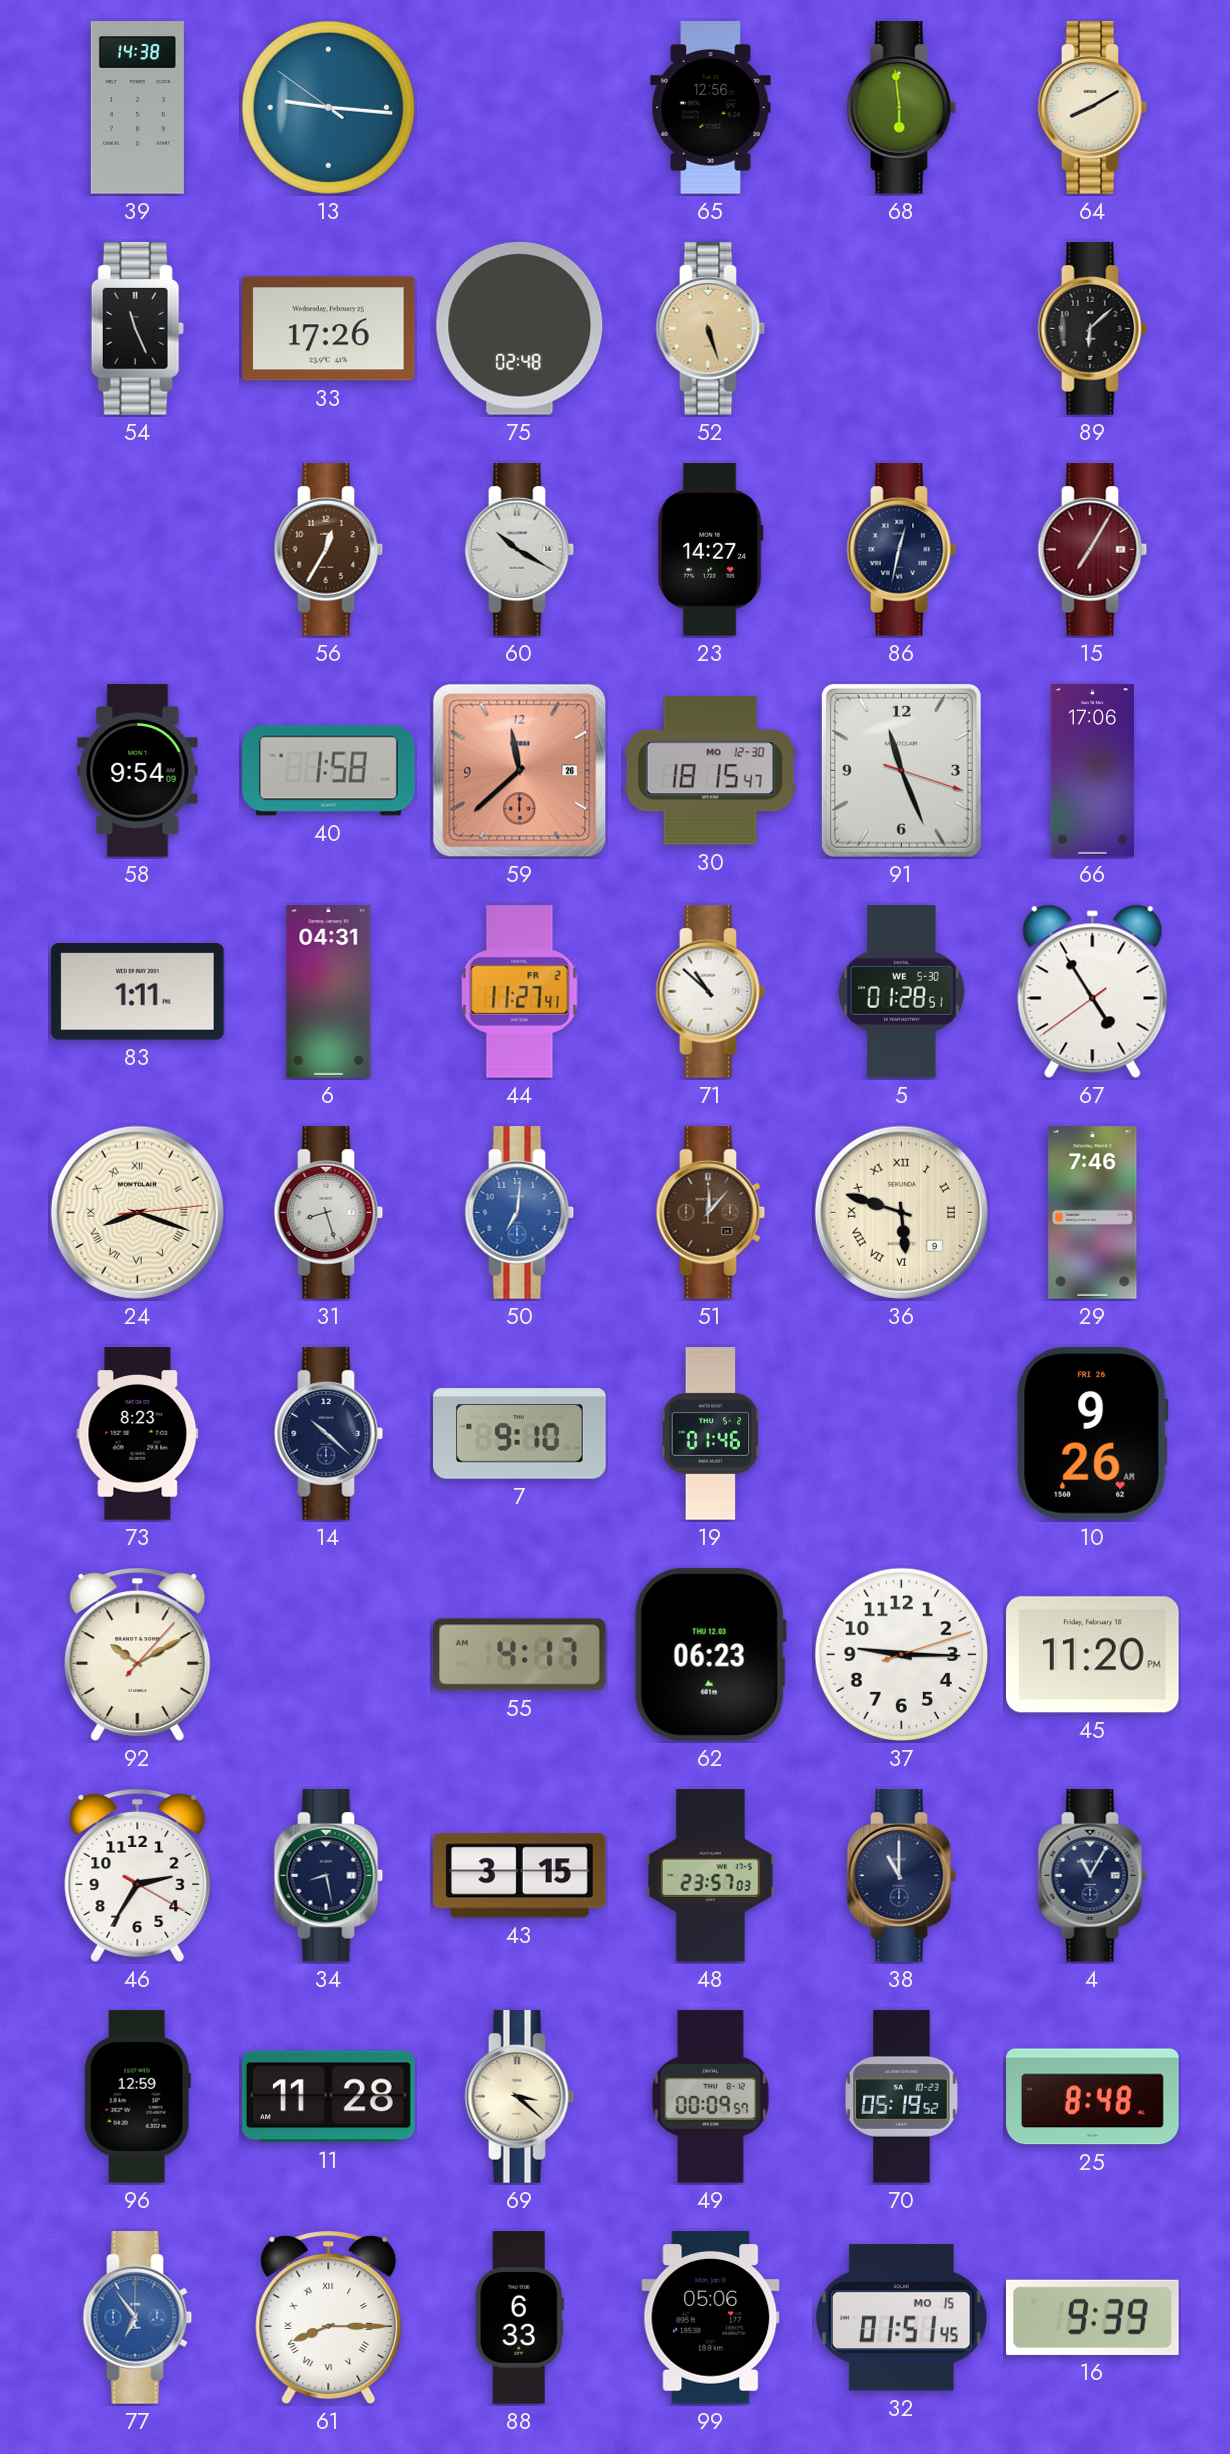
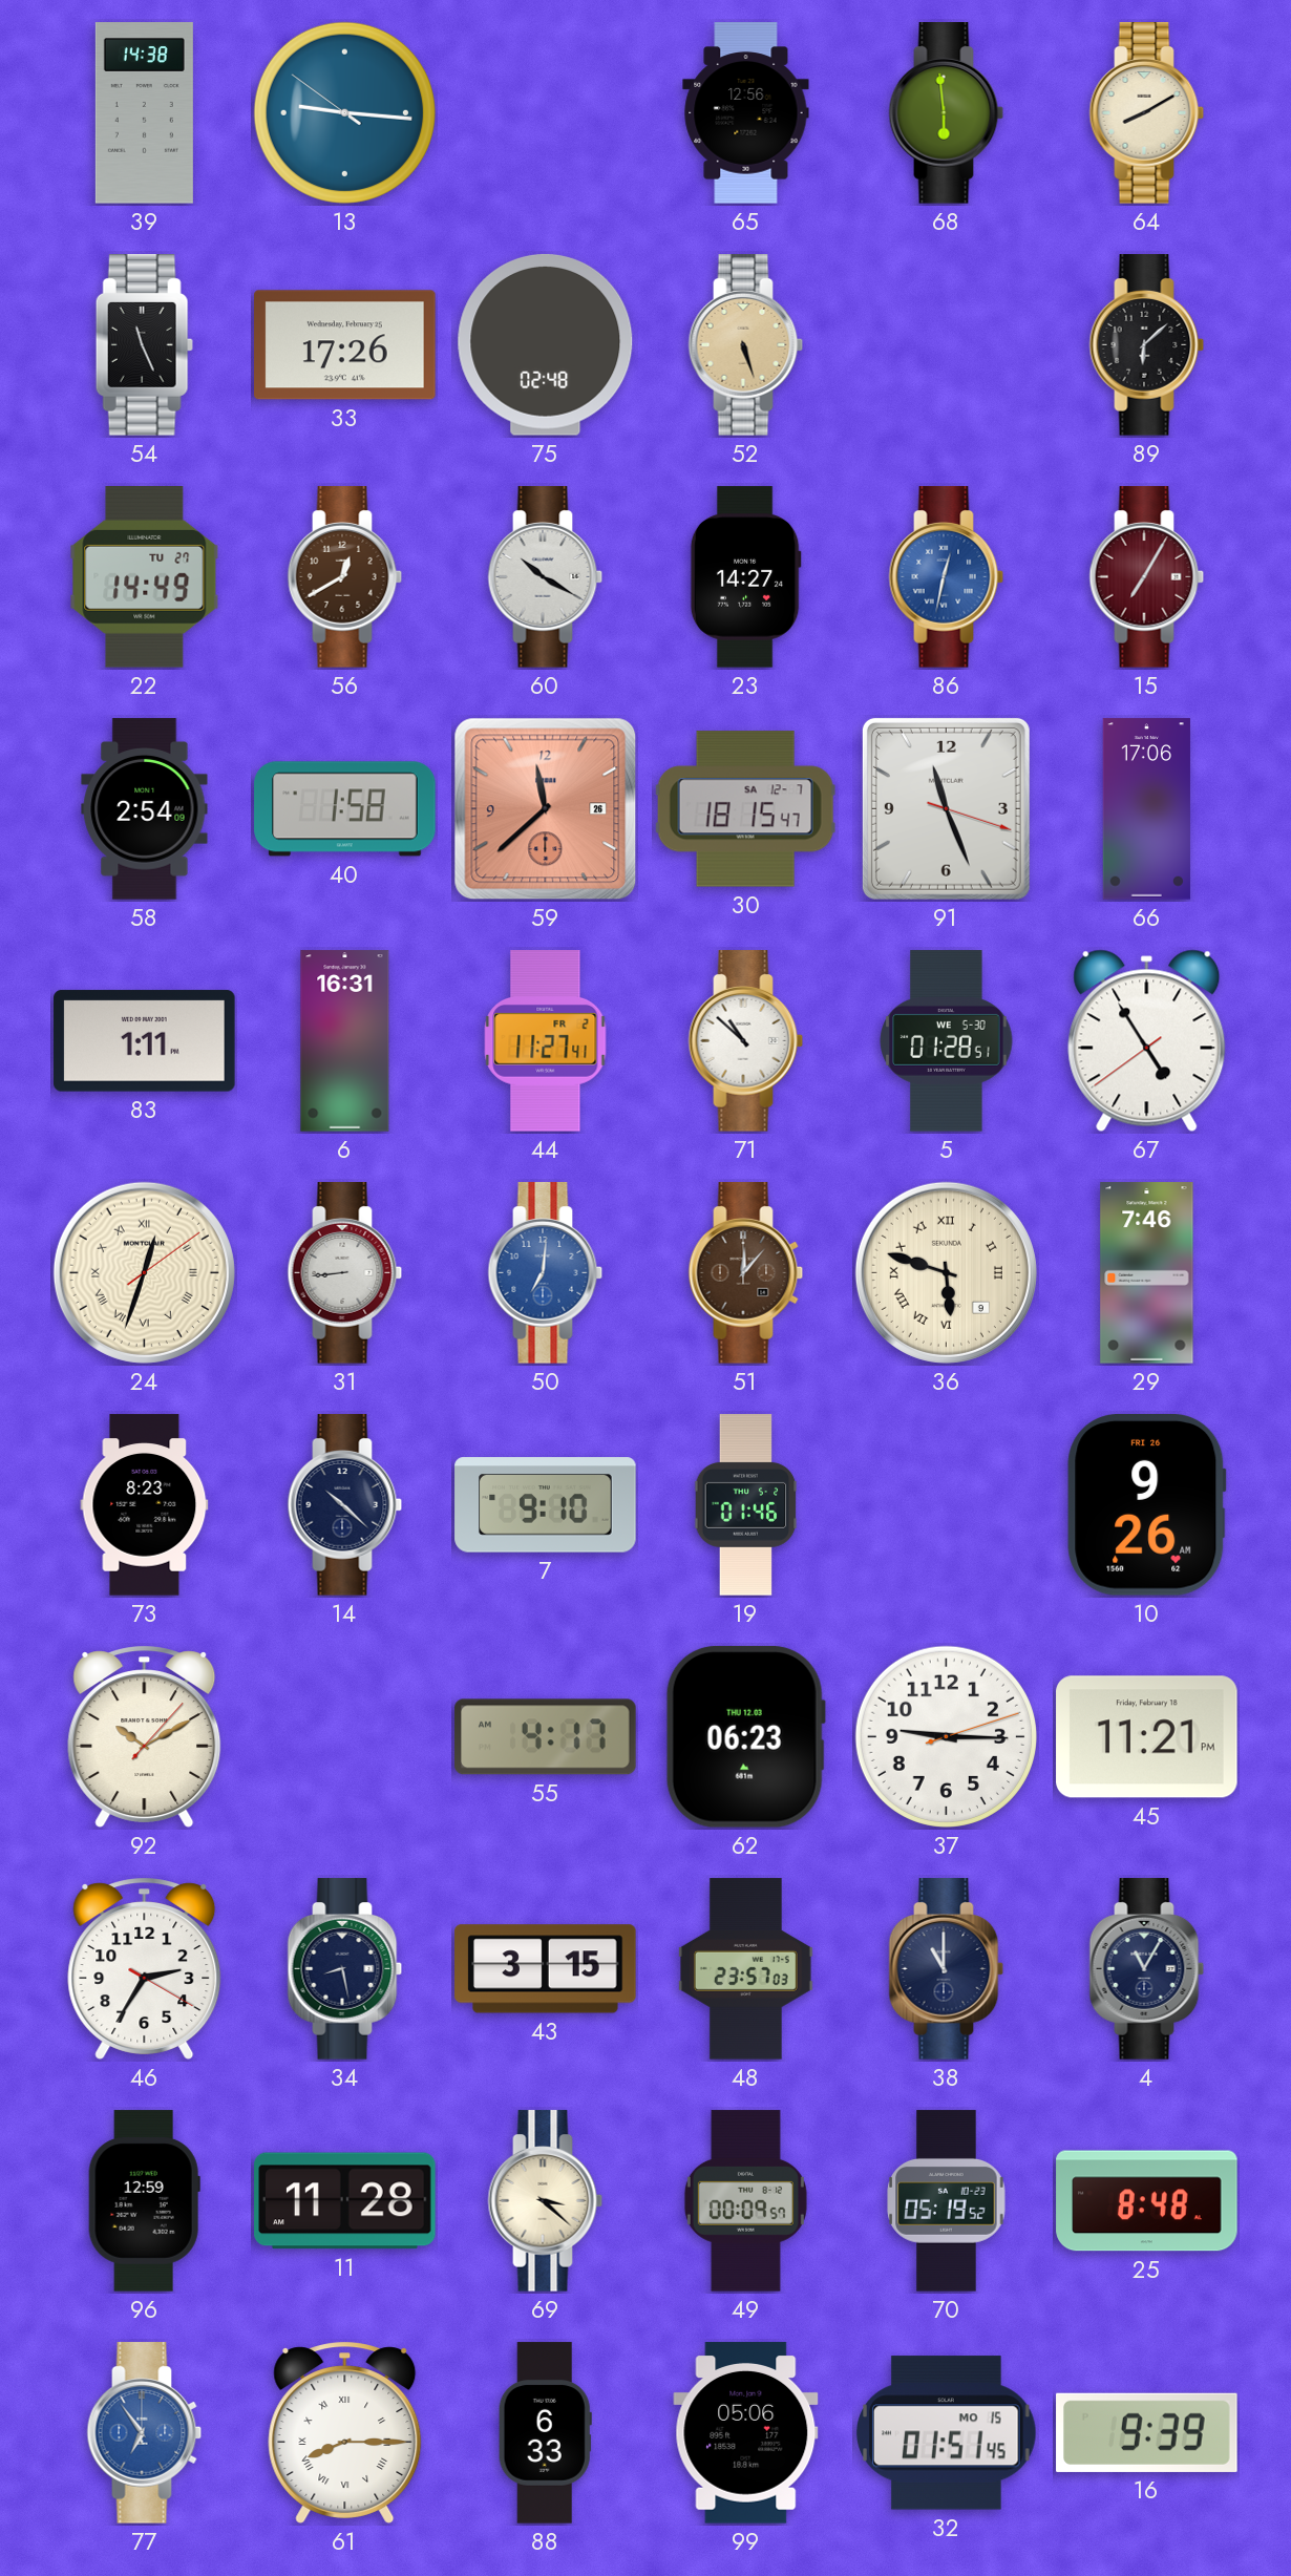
22: none -> 14:49
56: 12:35 -> 12:40
86 dial: navy -> blue
58: 9:54 -> 2:54
30 date: MO 12-30 -> SA 12-7
6: 04:31 -> 16:31
24: 8:18 -> 12:33
31: 8:27 -> 8:44
45: 11:20 -> 11:21
